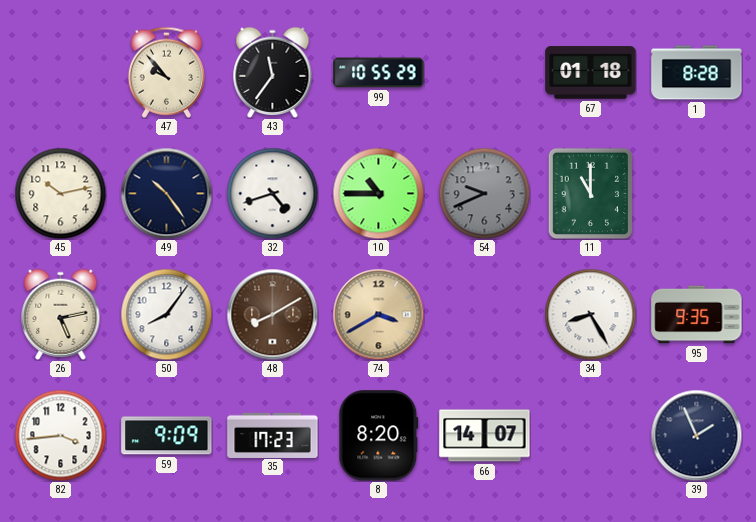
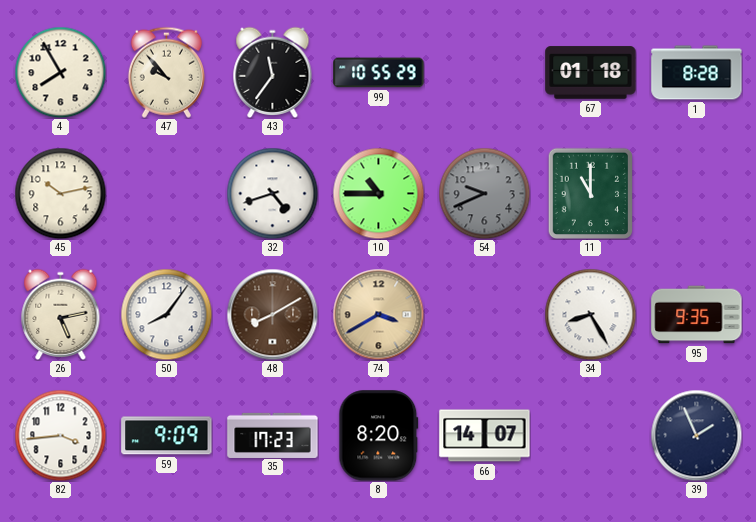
4: none -> 7:55
49: 10:24 -> none
